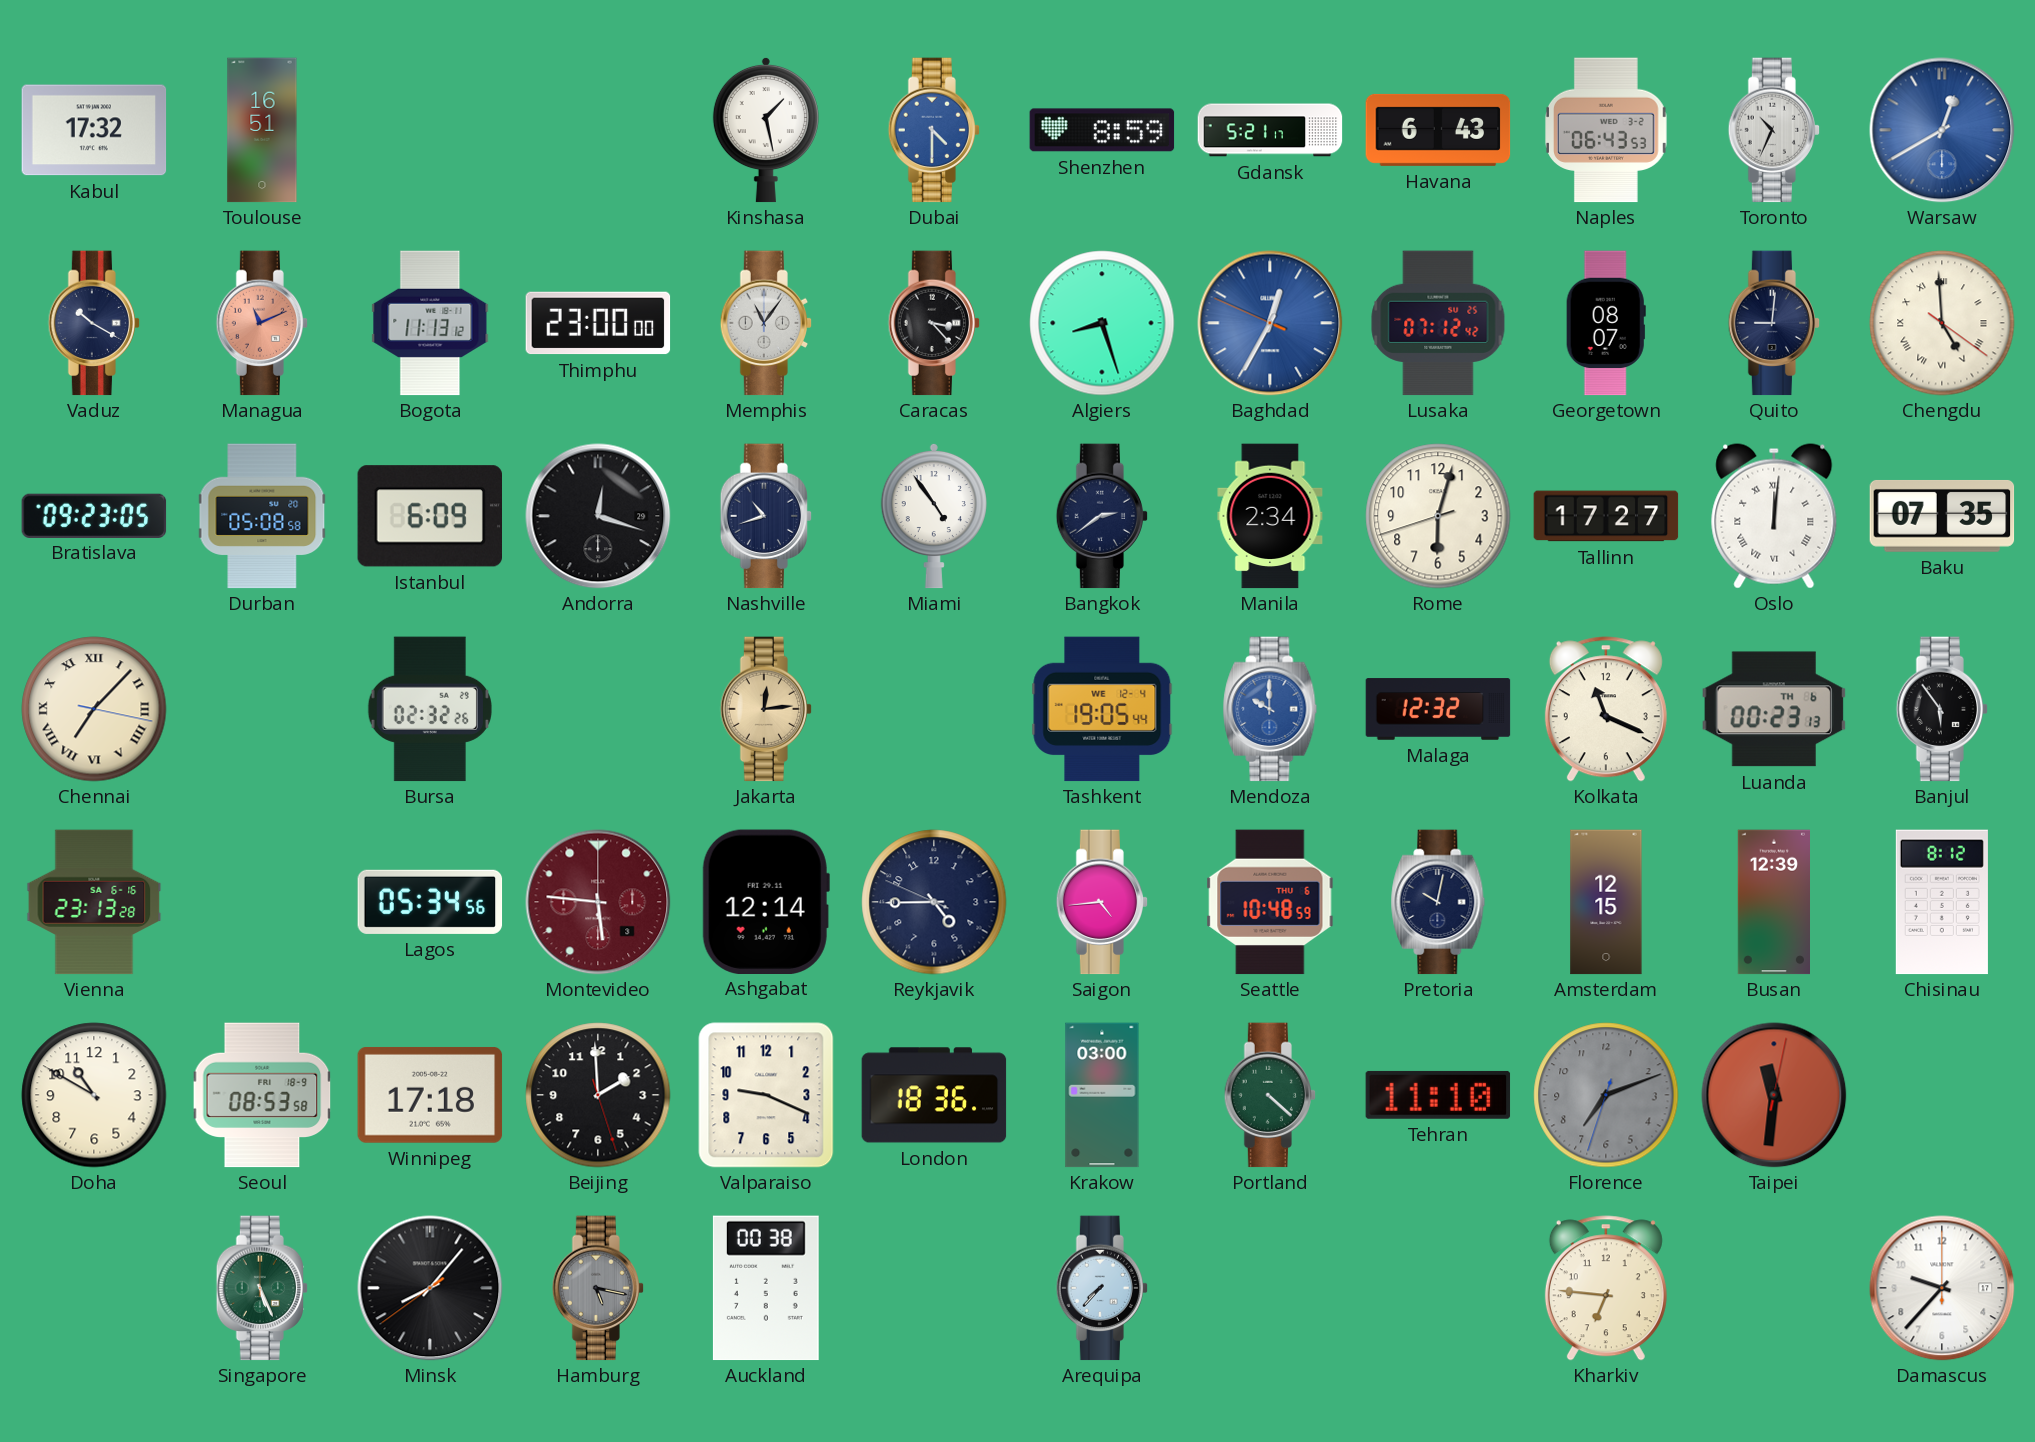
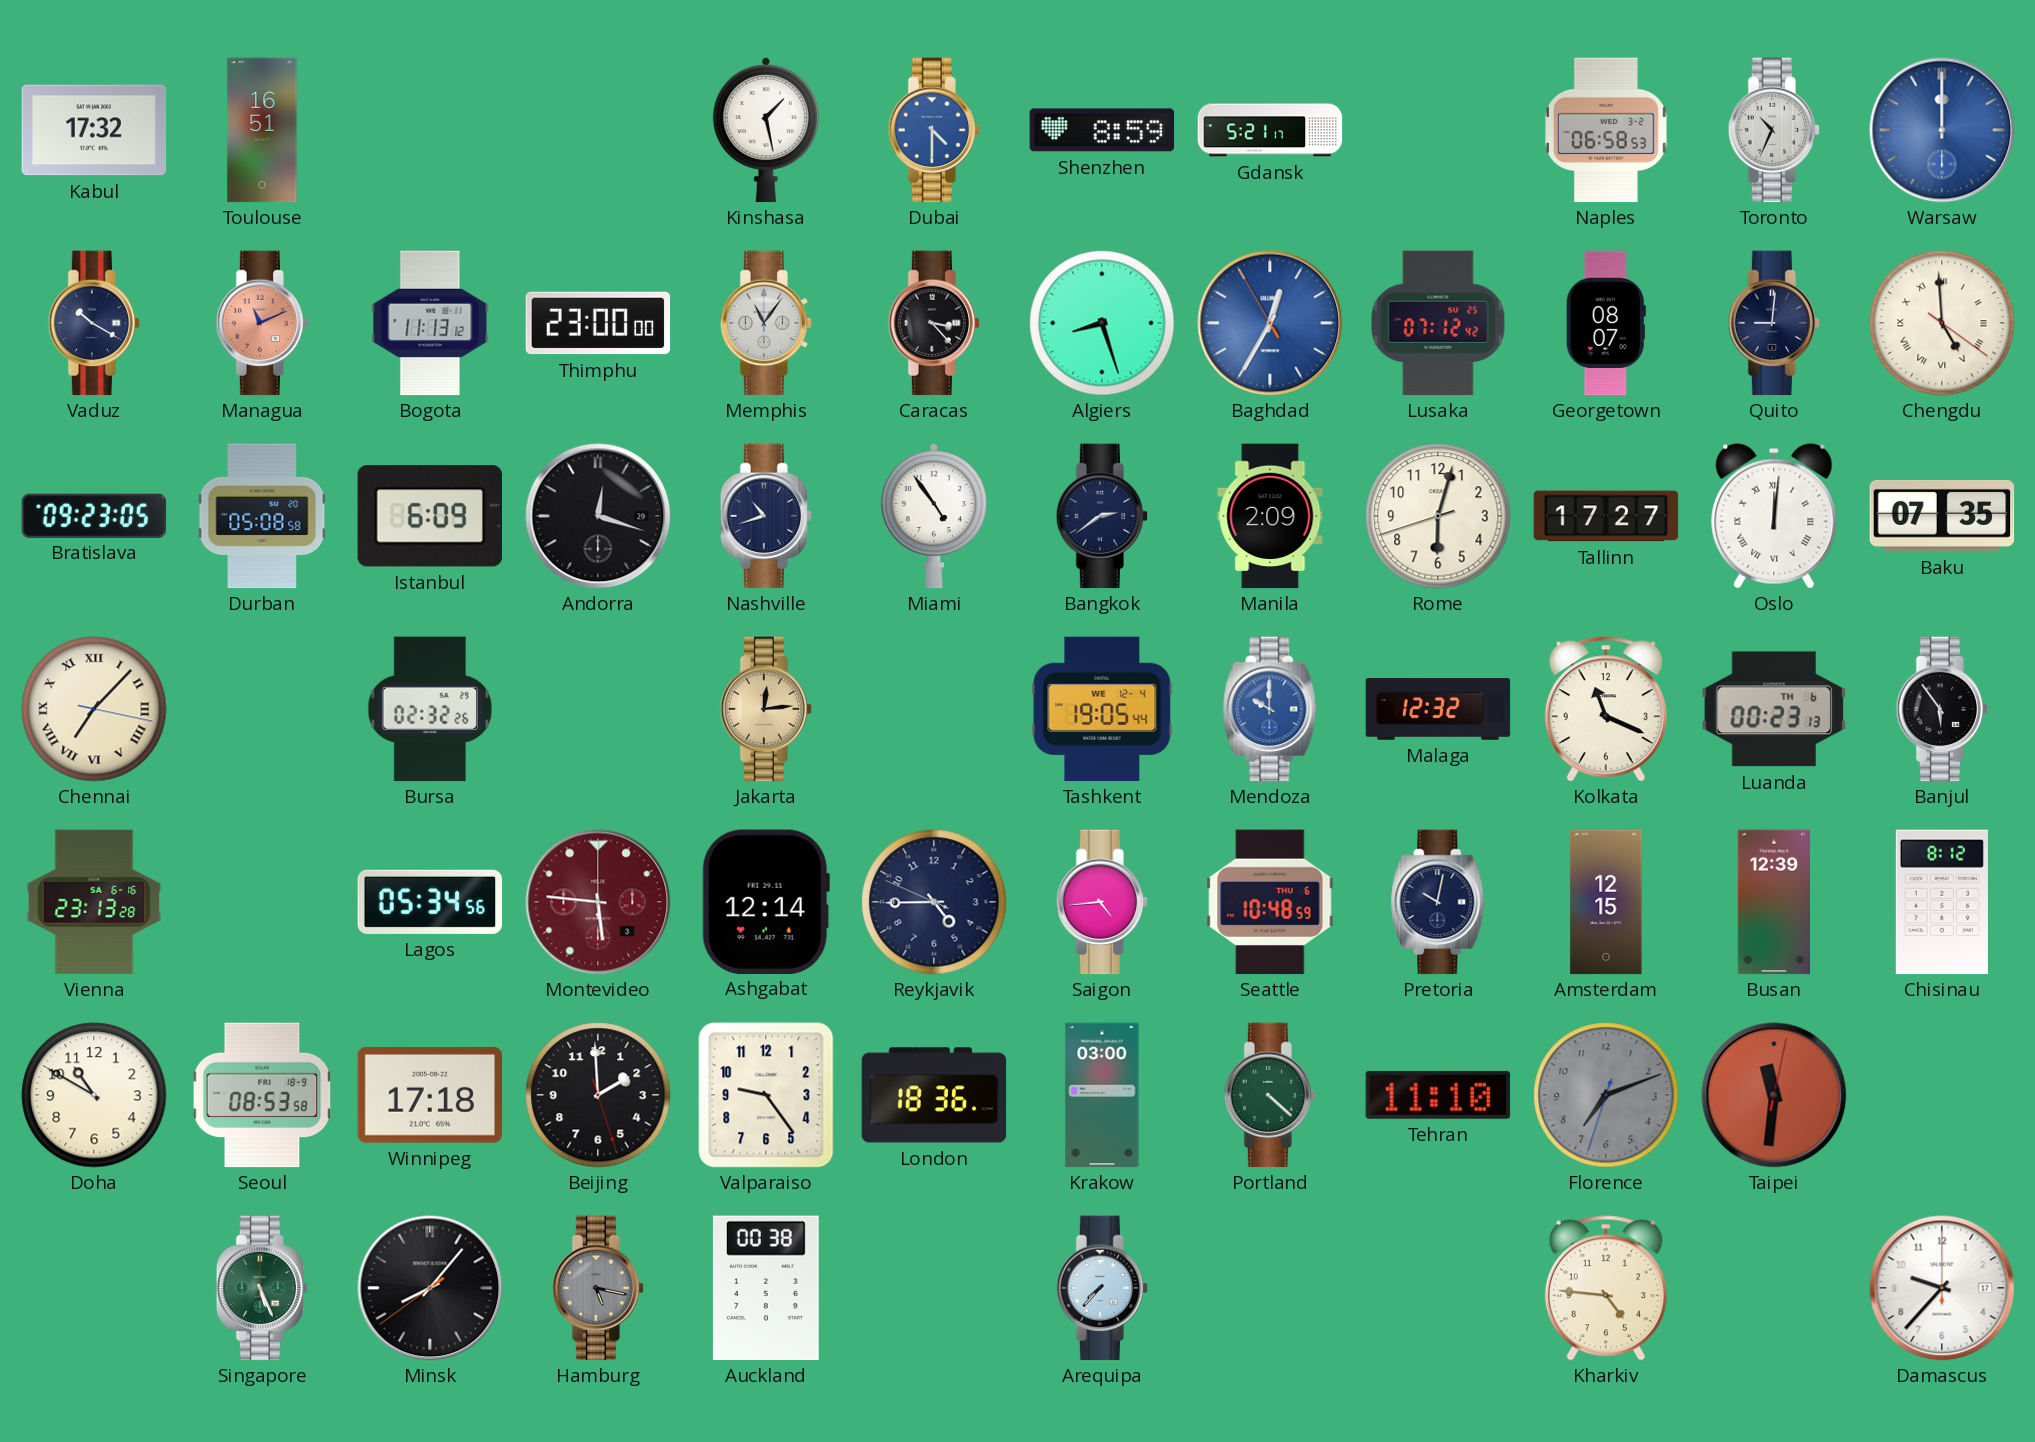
Havana: 6:43 -> none
Naples: 06:43 -> 06:58
Warsaw: 12:40 -> 12:00
Baghdad: 12:34:49 -> 12:34:55
Manila: 2:34 -> 2:09
Valparaiso: 9:19 -> 9:24
Kharkiv: 6:46 -> 4:46
